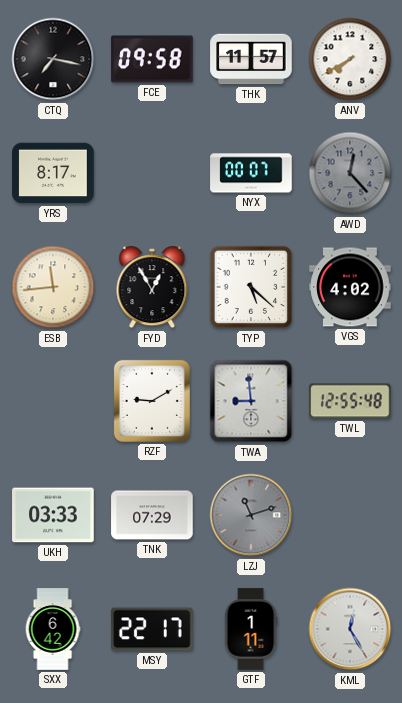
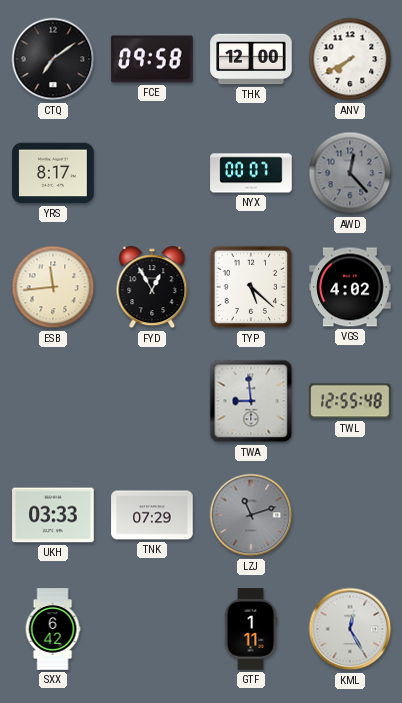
CTQ: 7:17 -> 7:09
THK: 11:57 -> 12:00
RZF: 9:10 -> none
MSY: 22:17 -> none
